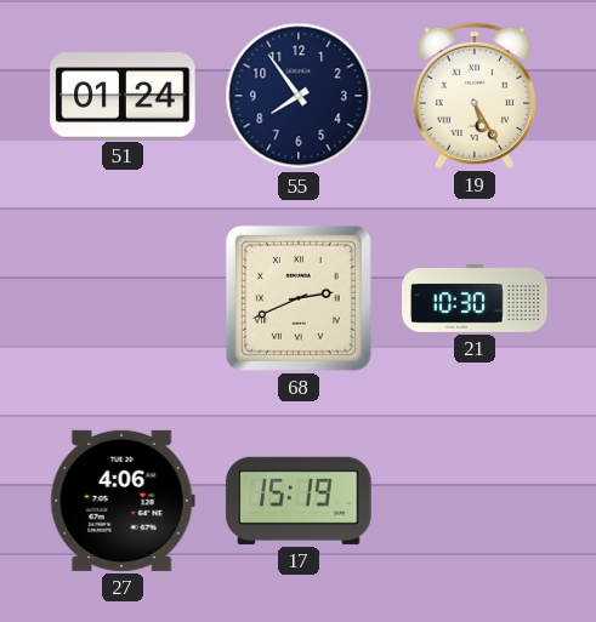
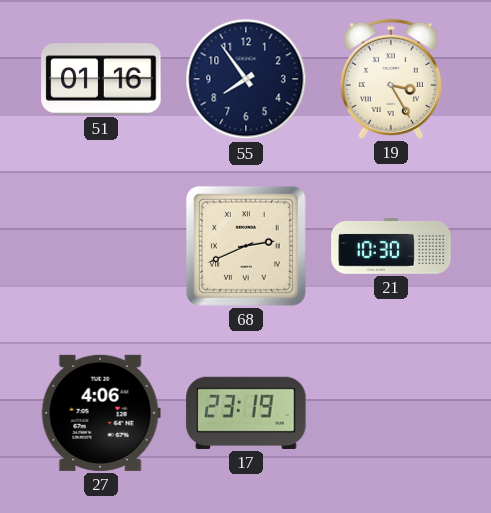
51: 01:24 -> 01:16
19: 5:25 -> 3:25
17: 15:19 -> 23:19
